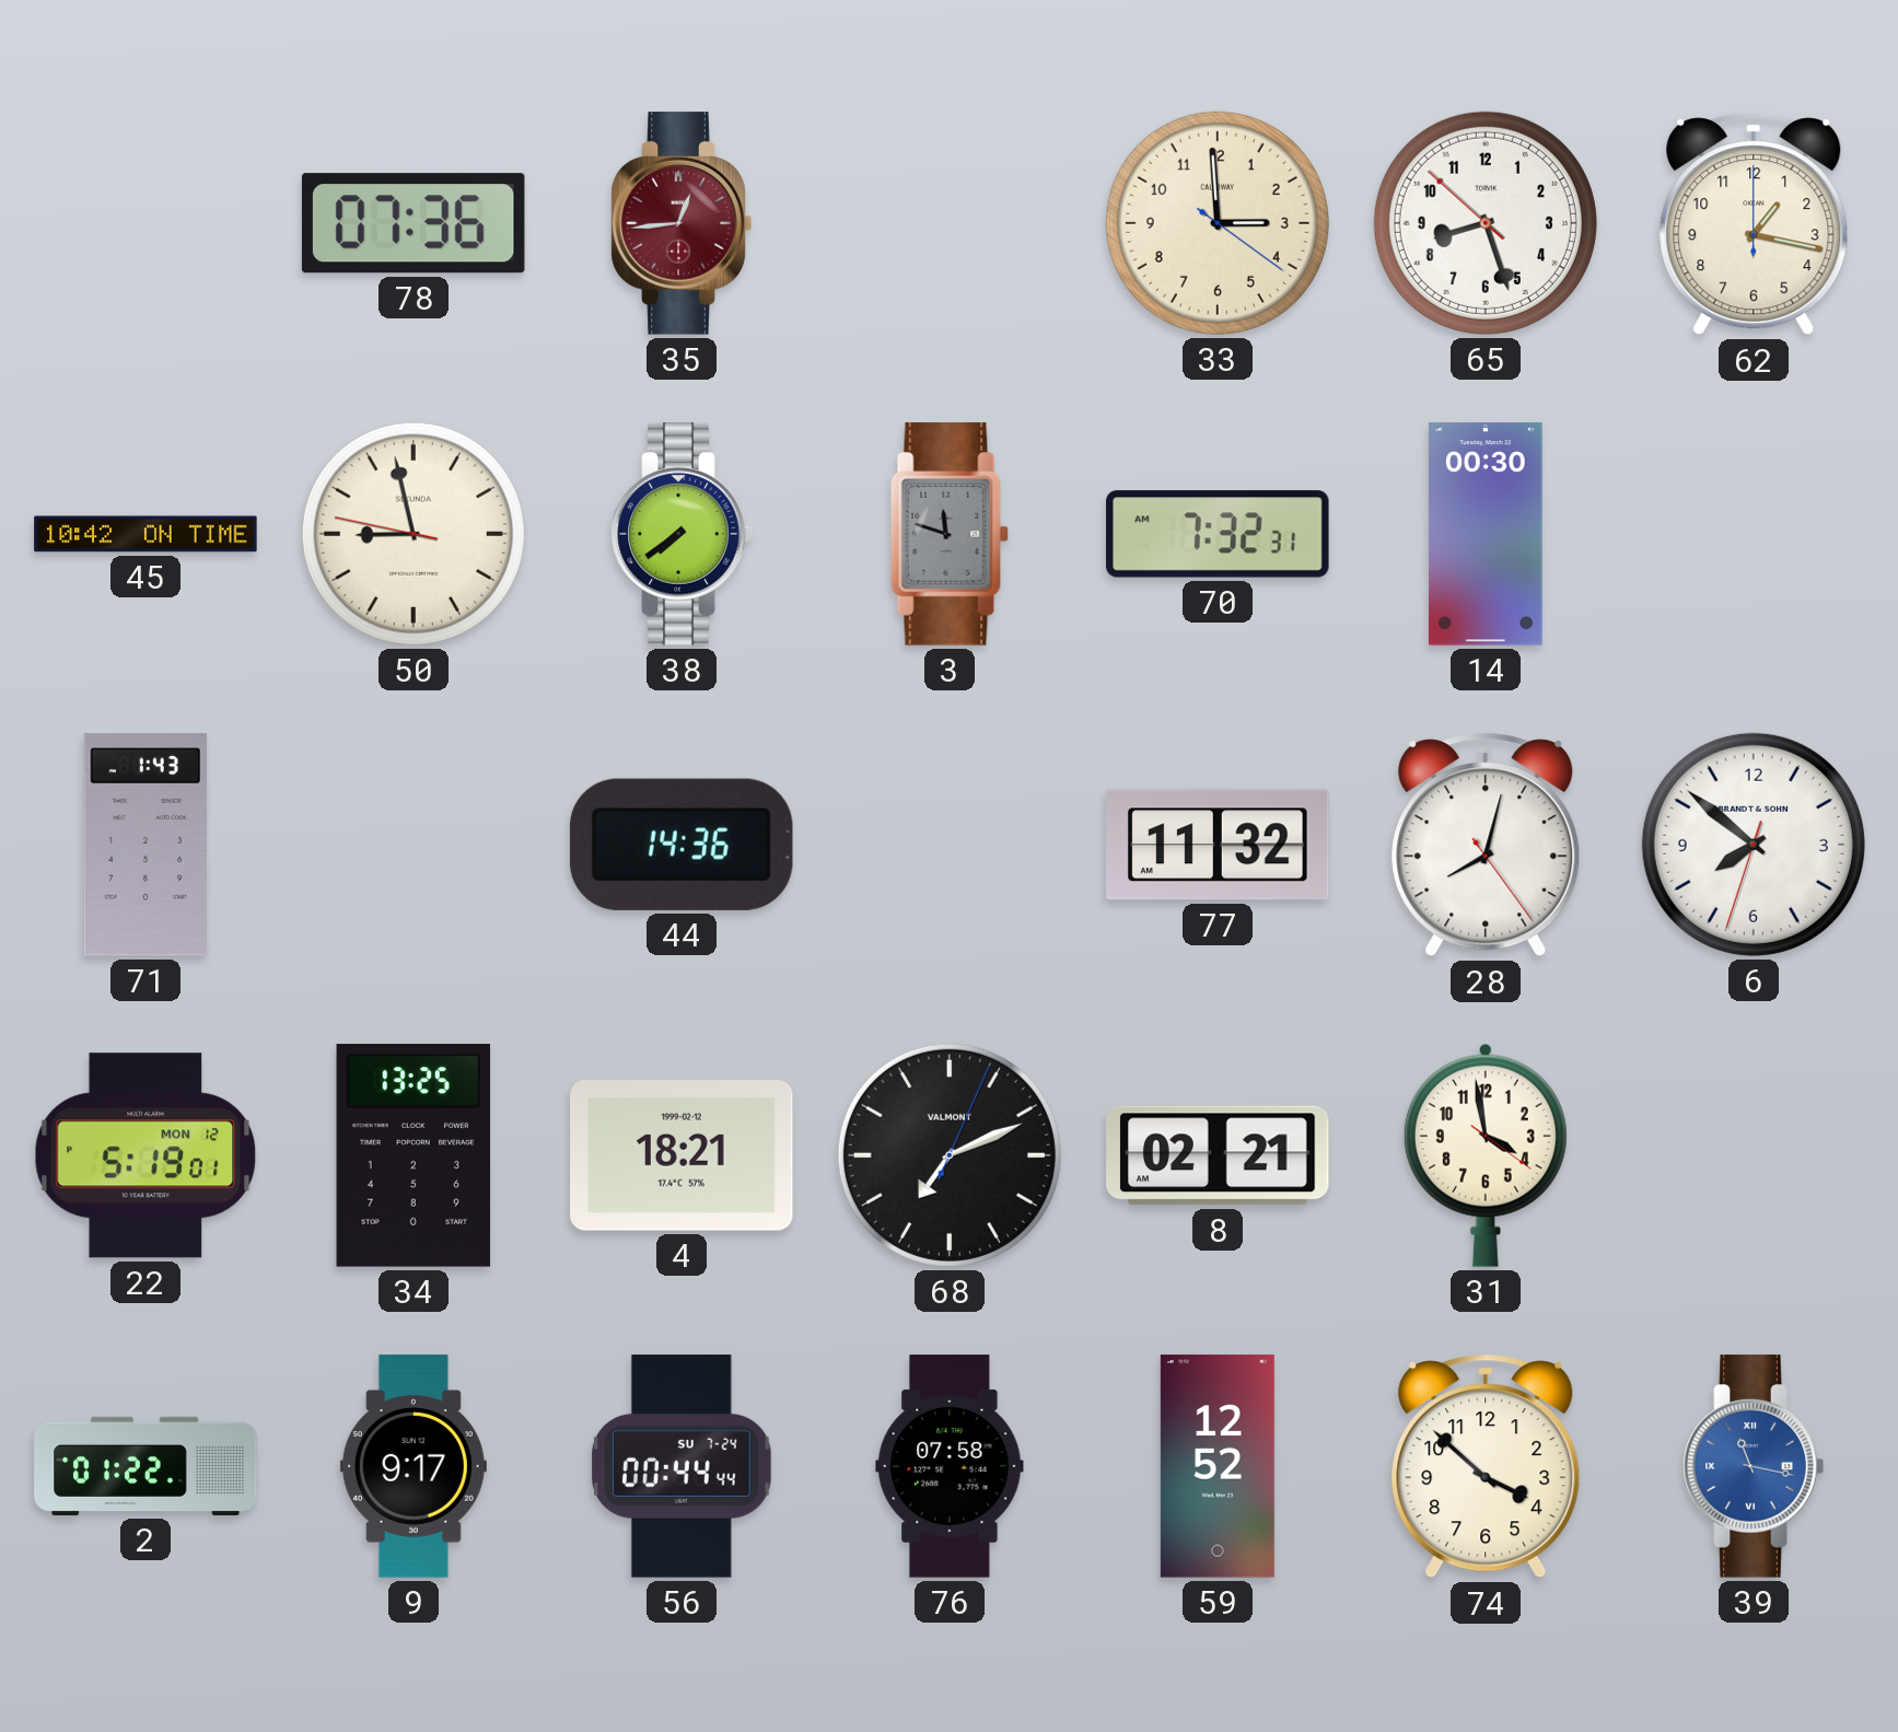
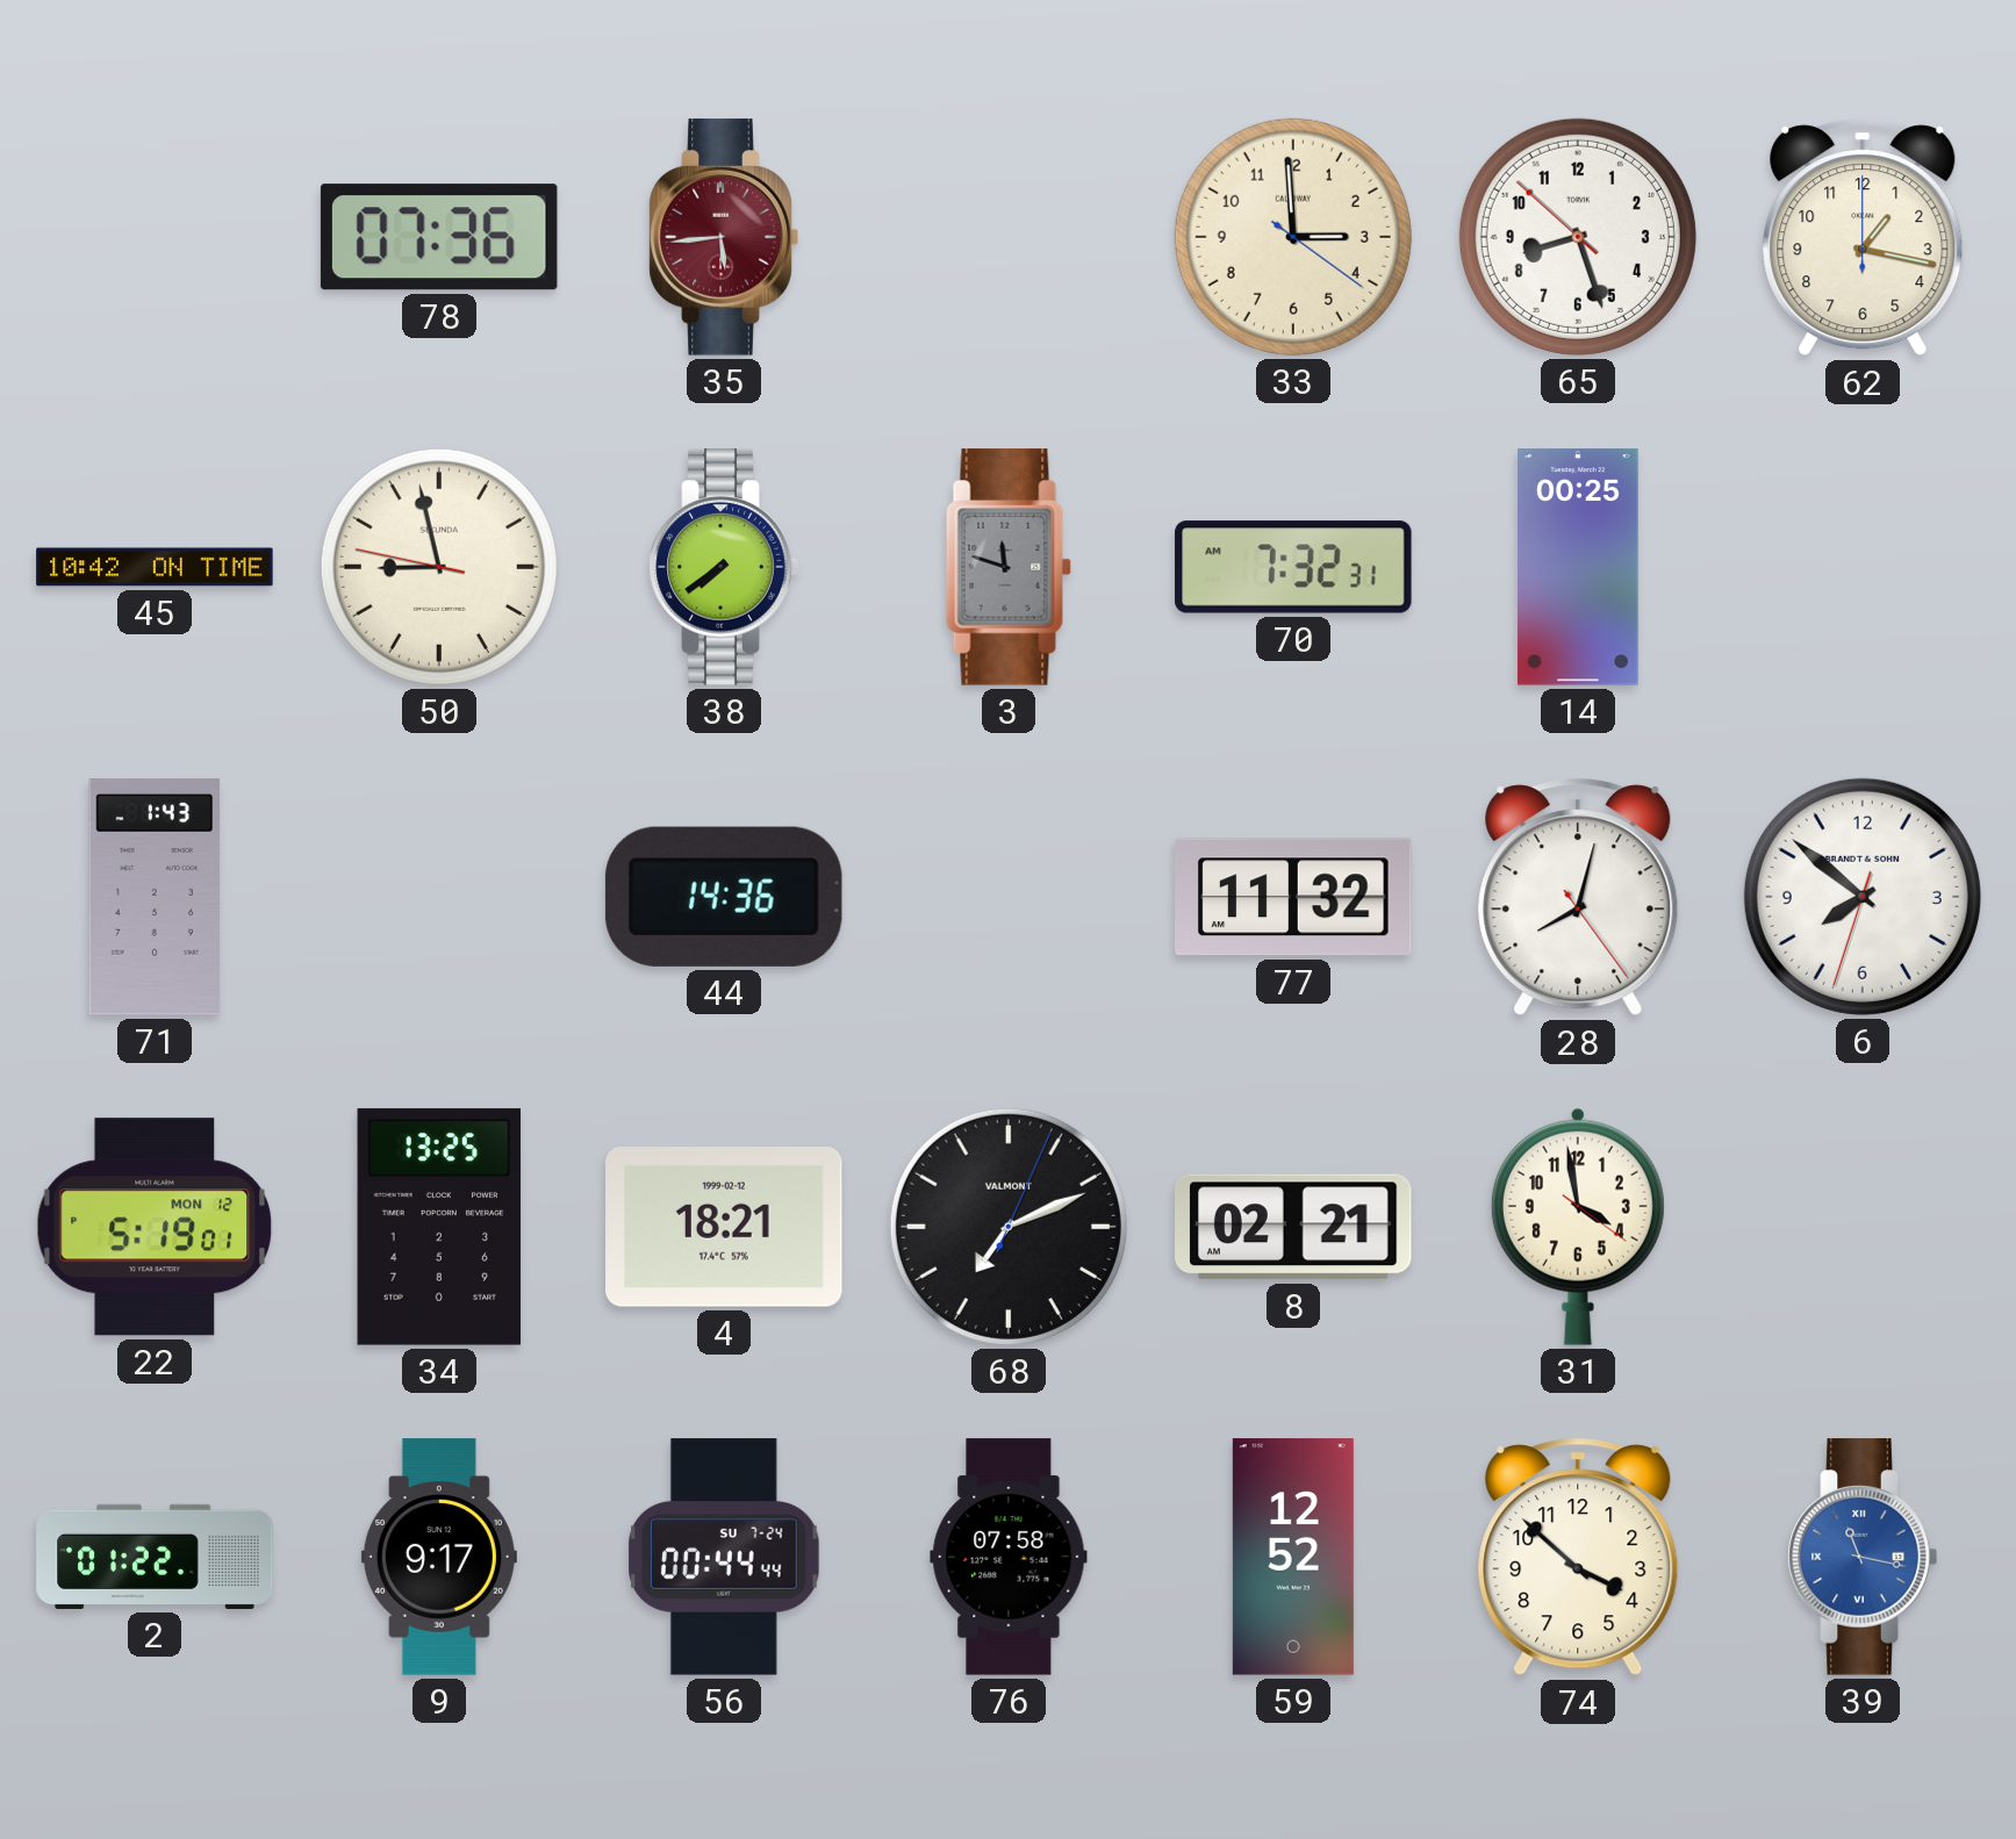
35: 12:44 -> 5:44
14: 00:30 -> 00:25
